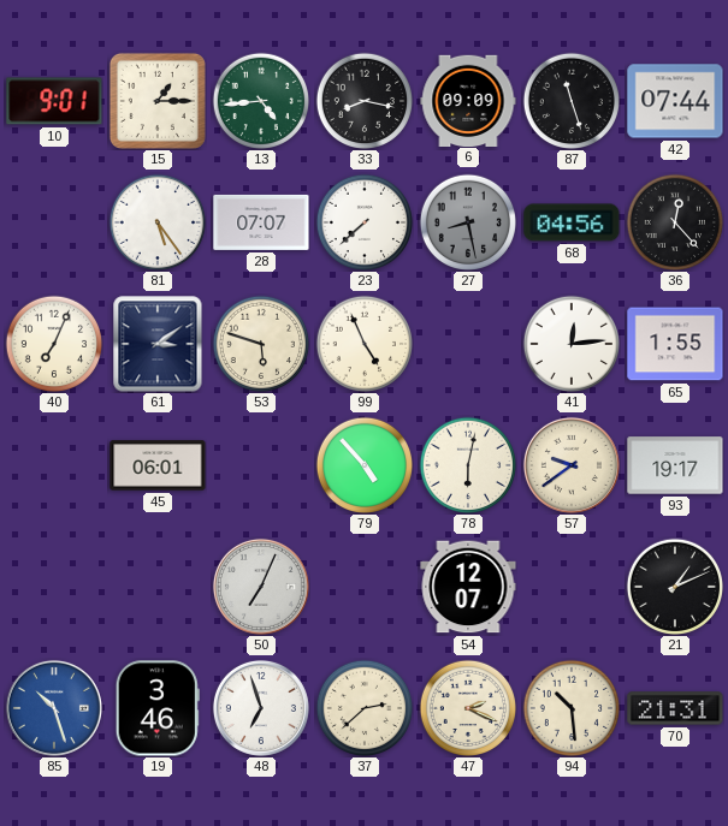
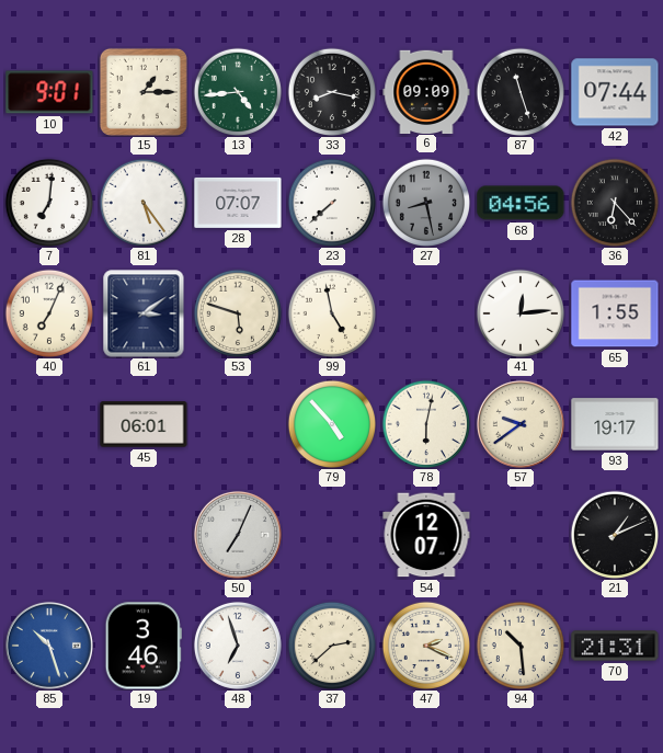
7: none -> 7:01
36: 12:23 -> 6:23
99: 4:56 -> 4:58
